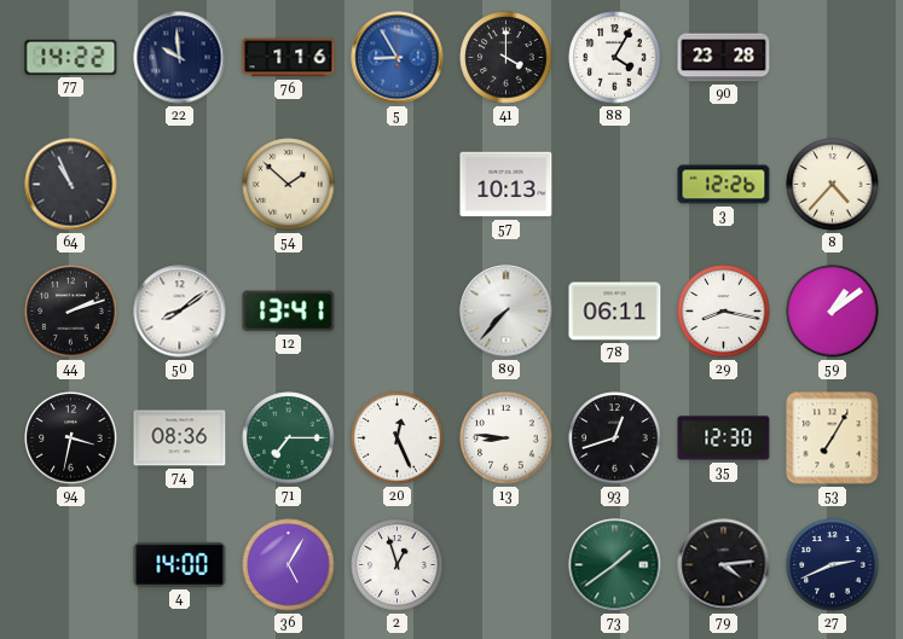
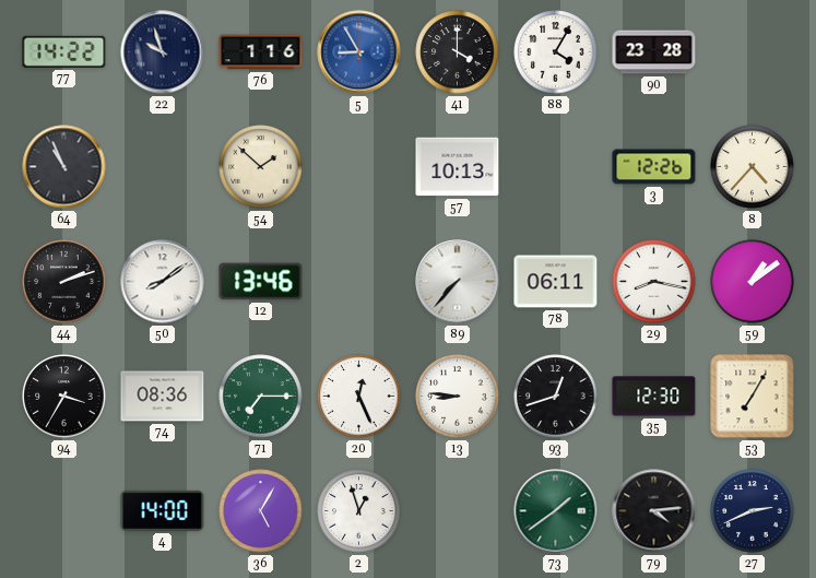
22: 9:59 -> 9:57
12: 13:41 -> 13:46
94: 3:32 -> 3:35
